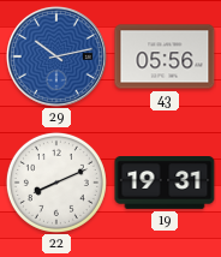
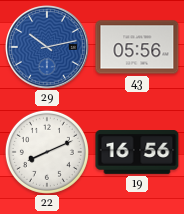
19: 19:31 -> 16:56
